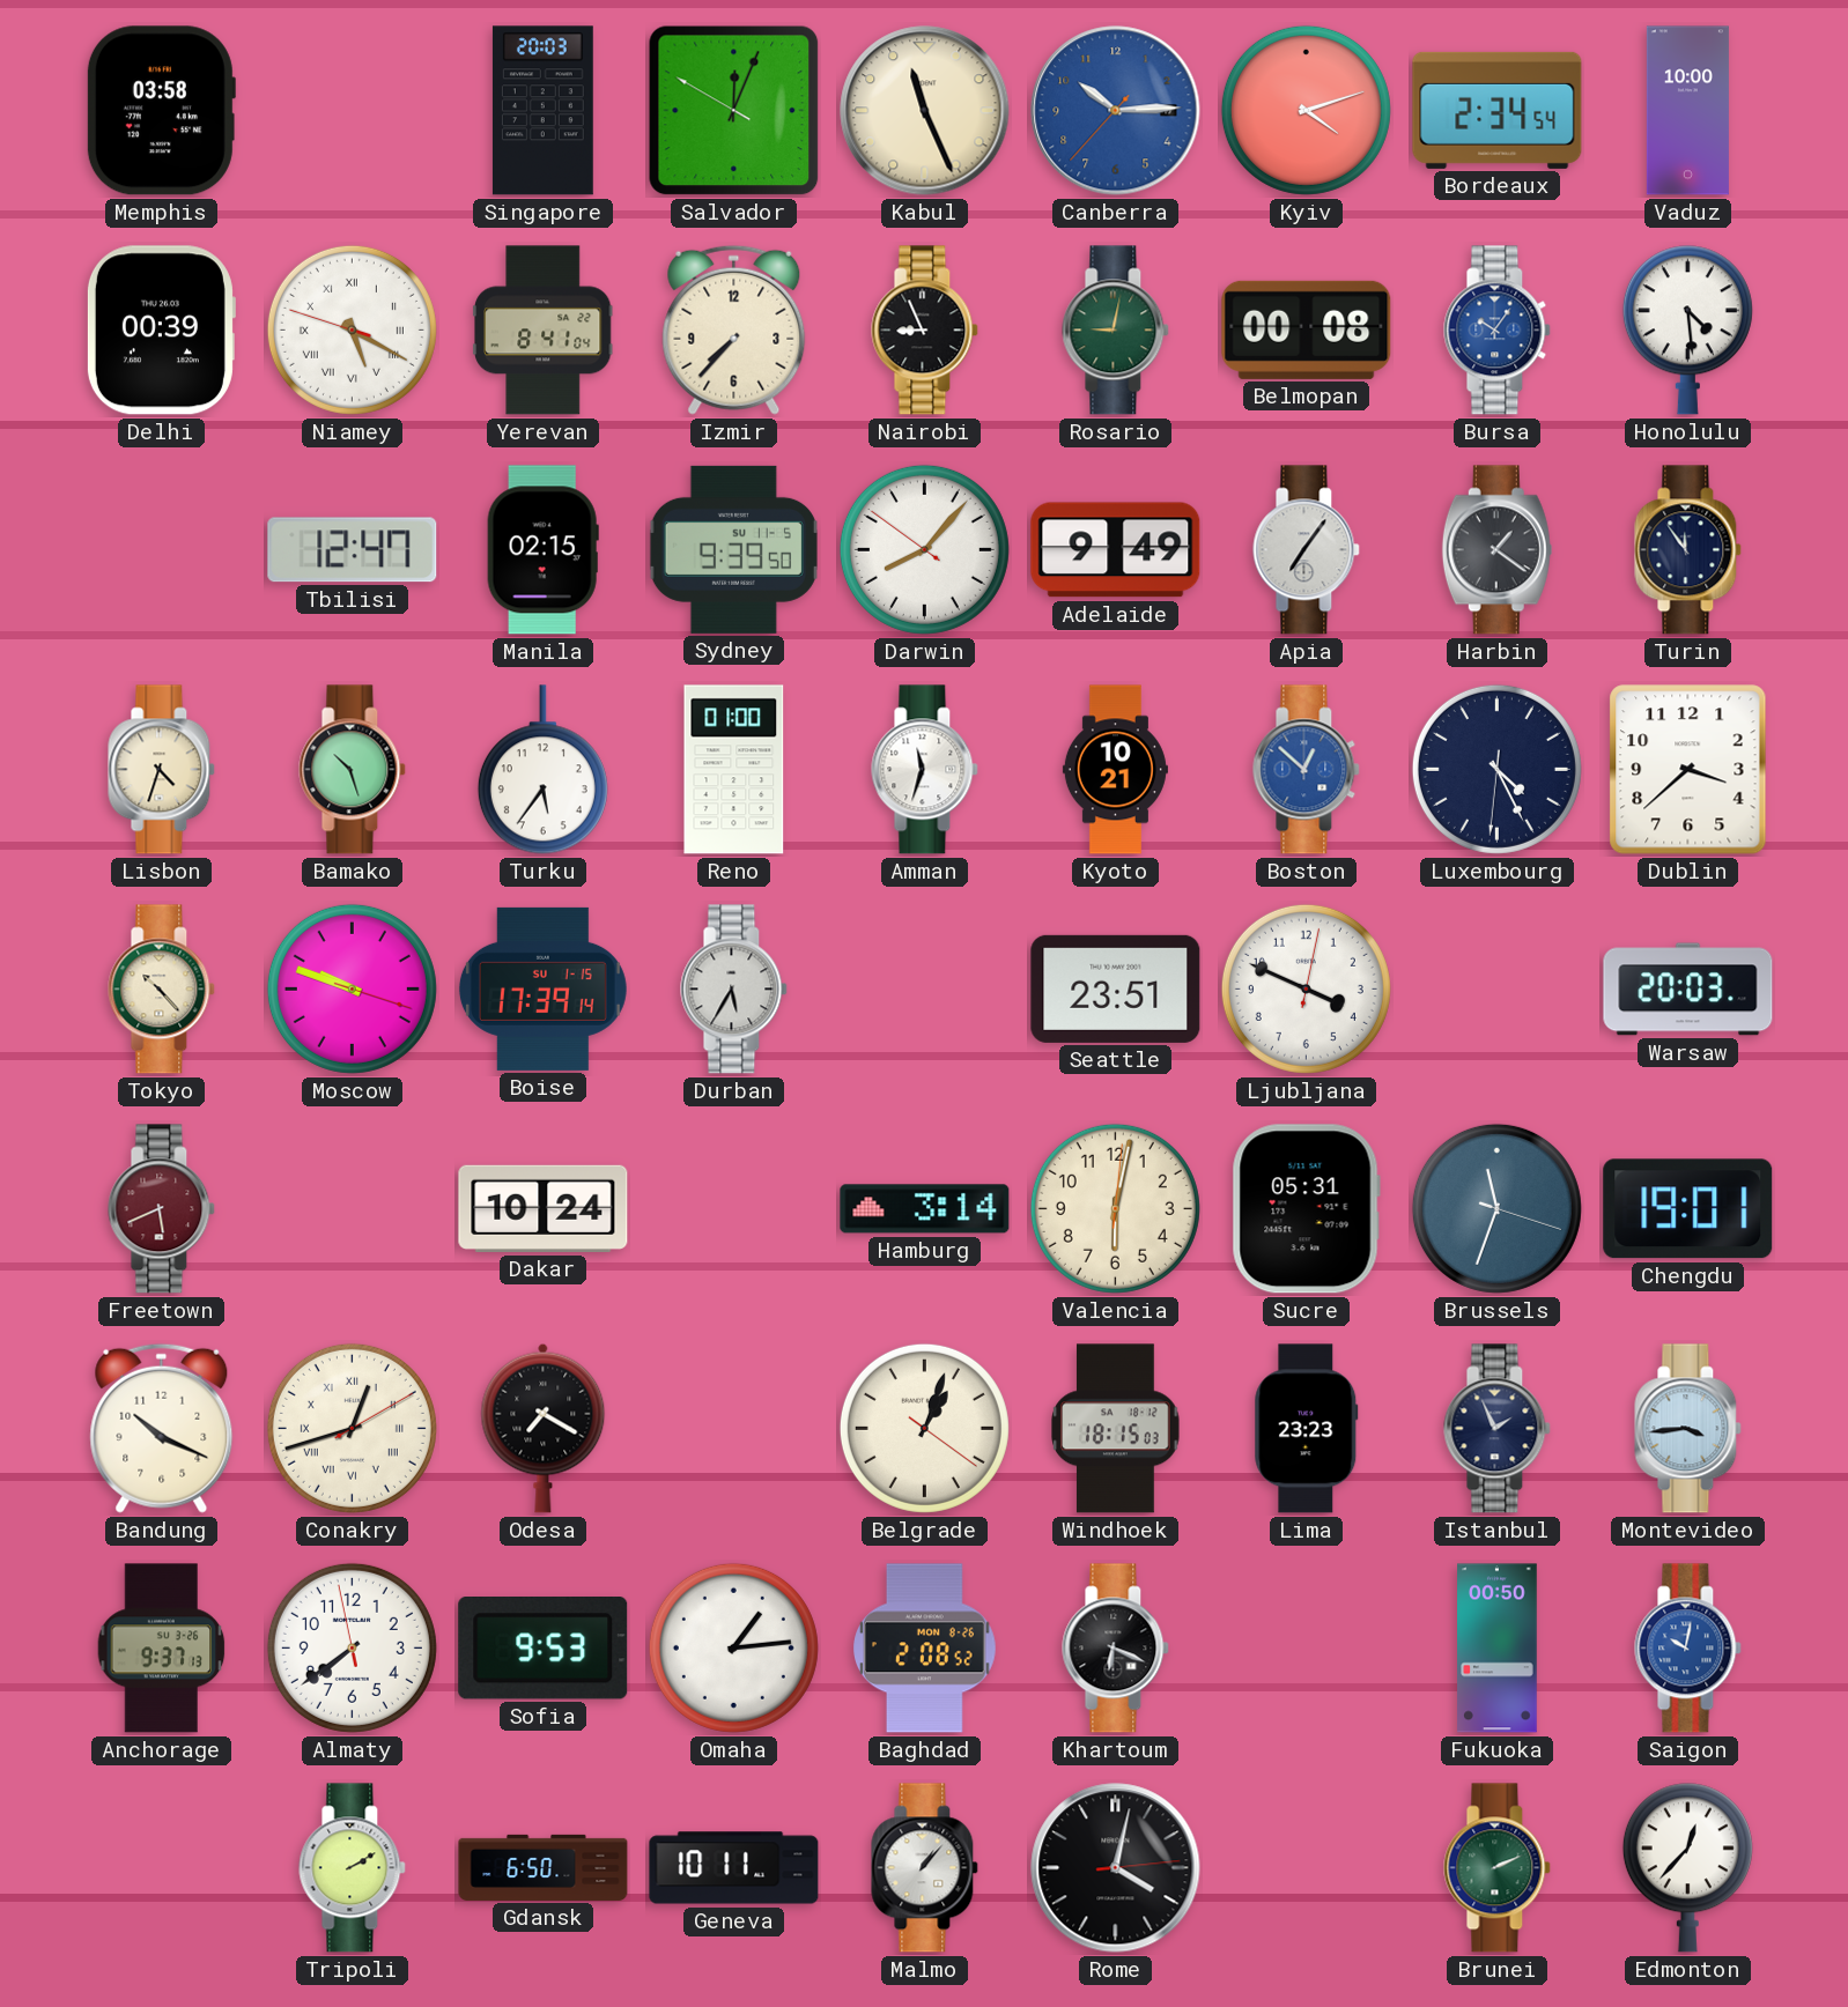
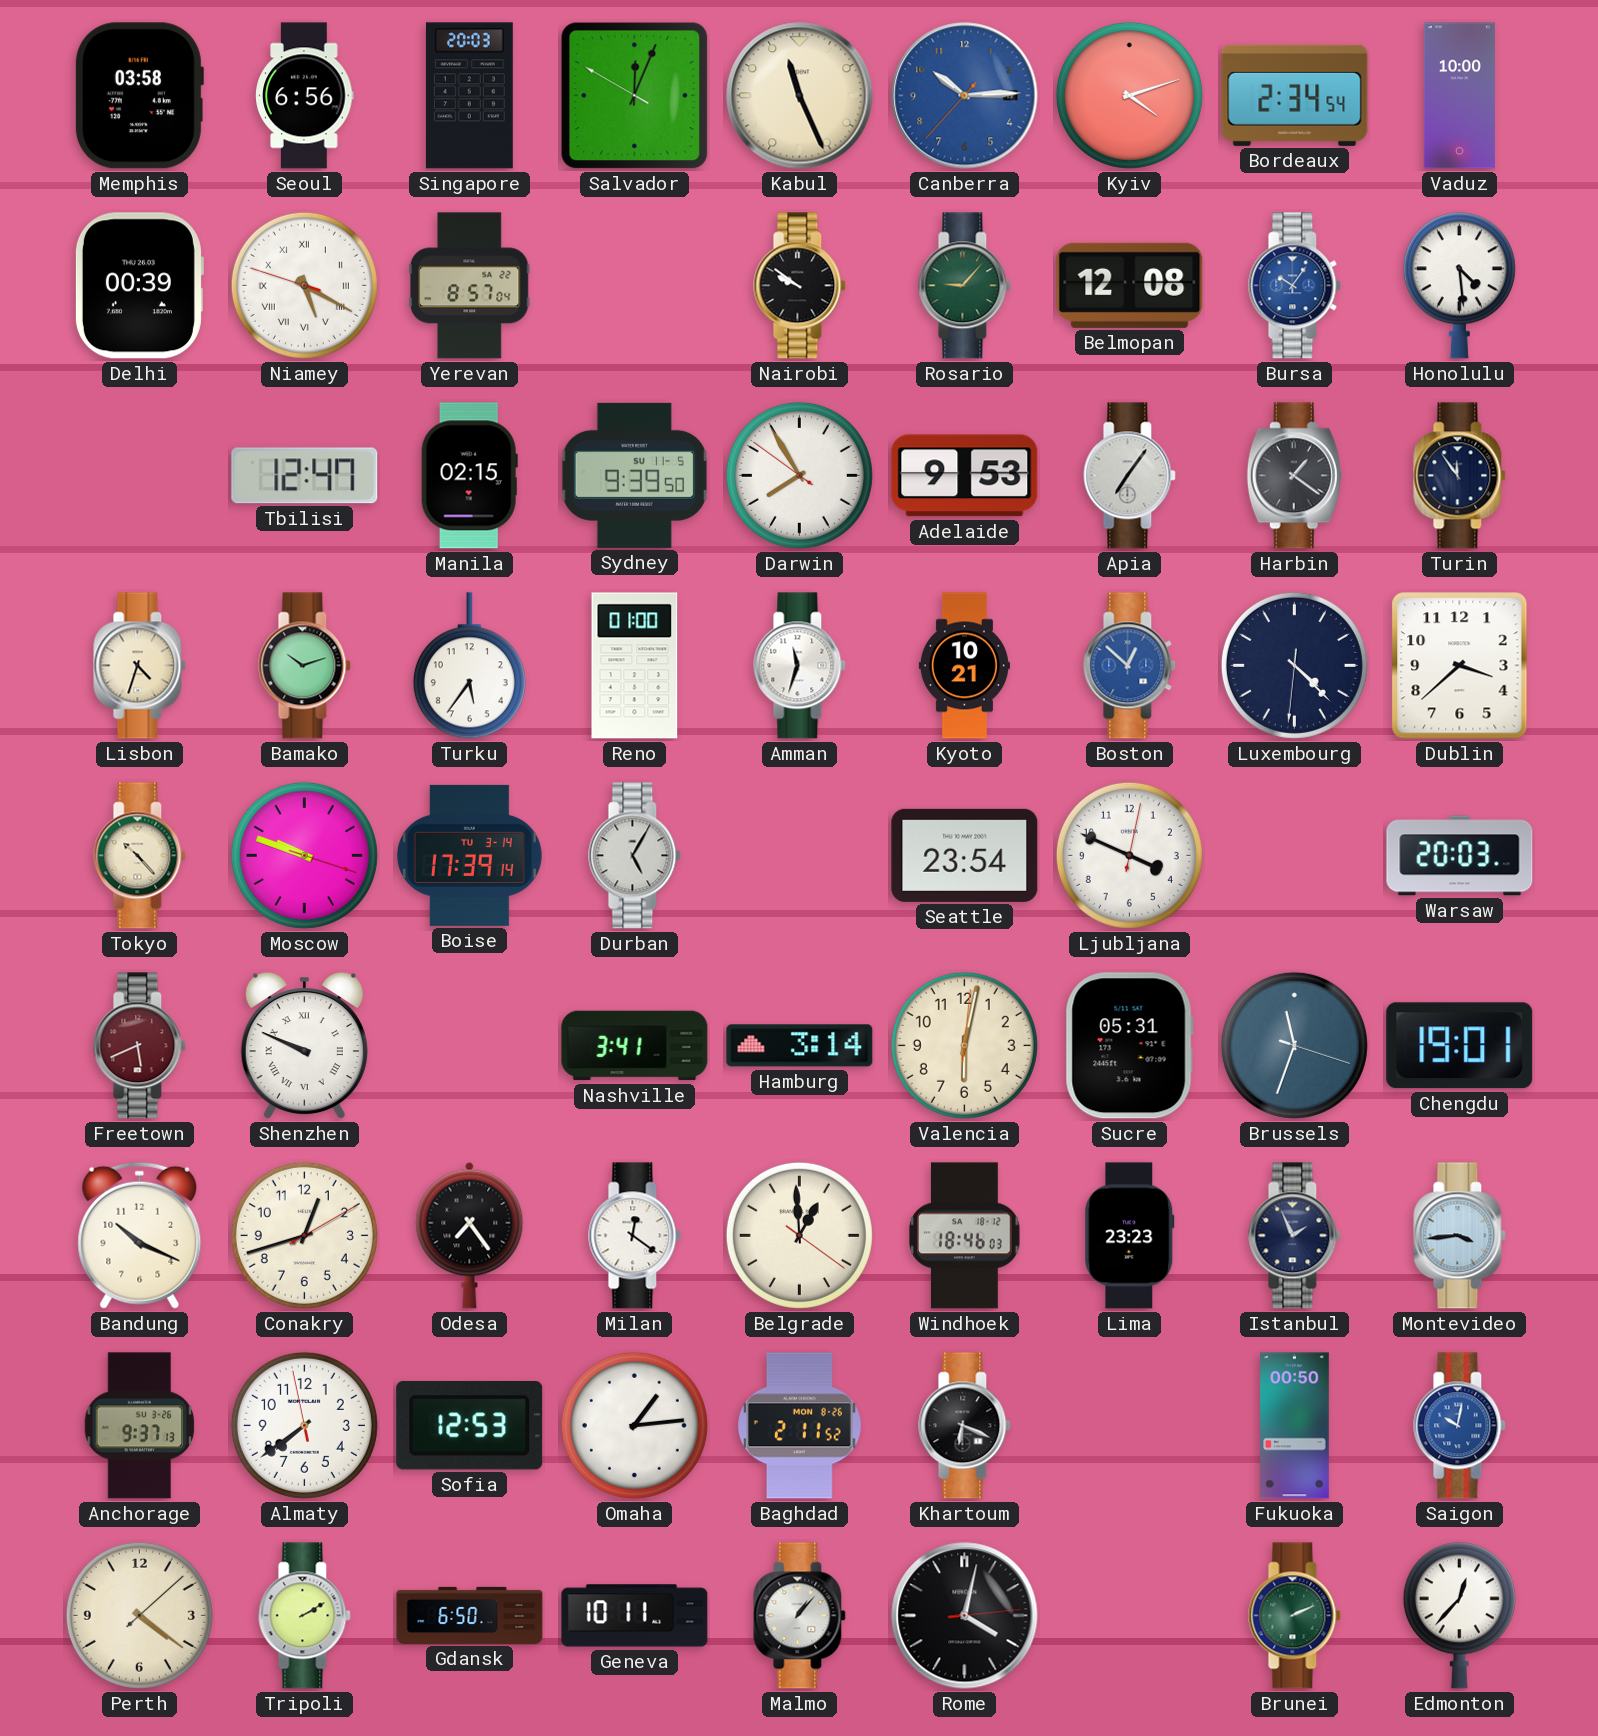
Seoul: none -> 6:56
Yerevan: 8:41 -> 8:57
Izmir: 7:37 -> none
Nairobi: 8:56 -> 9:51
Rosario: 9:02 -> 9:07
Belmopan: 00:08 -> 12:08
Darwin: 8:06 -> 7:54
Adelaide: 9:49 -> 9:53
Bamako: 10:27 -> 10:12
Luxembourg: 4:25 -> 4:22
Boise date: SU 1-15 -> TU 3-14
Durban: 5:35 -> 5:05
Seattle: 23:51 -> 23:54
Shenzhen: none -> 9:49
Dakar: 10:24 -> none
Nashville: none -> 3:41
Conakry numerals: Roman -> Arabic
Odesa: 7:20 -> 7:24
Milan: none -> 12:21
Belgrade: 1:03 -> 12:59
Windhoek: 18:15 -> 18:46
Sofia: 9:53 -> 12:53
Baghdad: 2:08 -> 2:11
Perth: none -> 4:21
